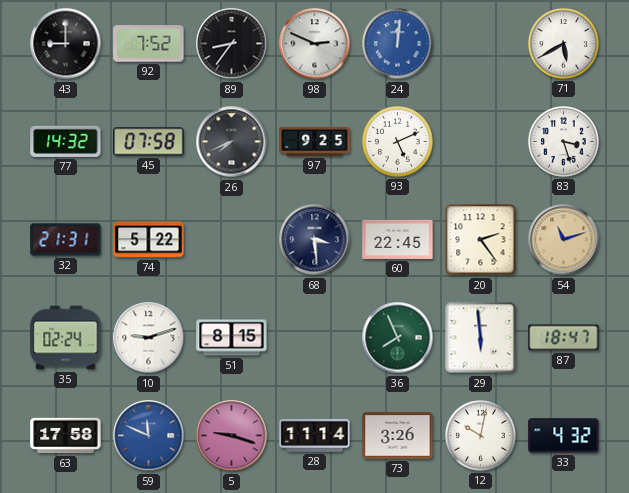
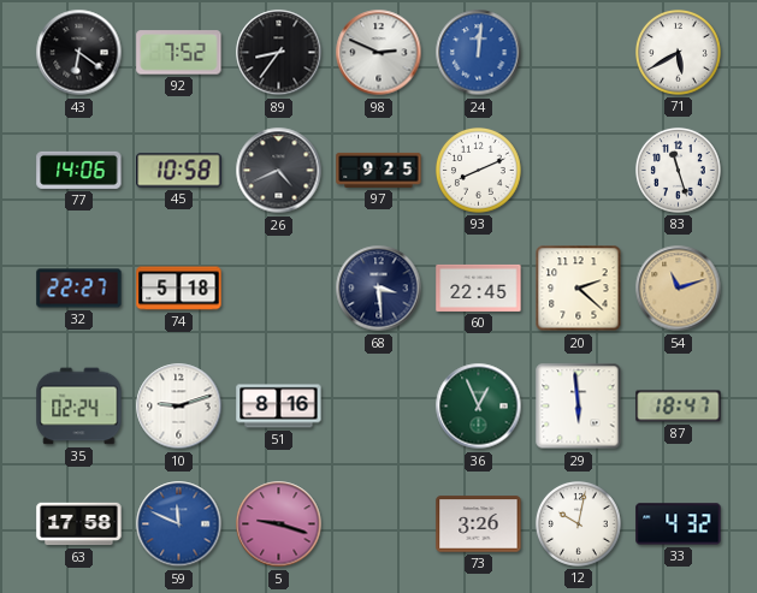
43: 9:00 -> 6:21
77: 14:32 -> 14:06
45: 07:58 -> 10:58
26: 7:41 -> 4:41
93: 5:11 -> 8:11
83: 3:27 -> 11:27
32: 21:31 -> 22:27
74: 5:22 -> 5:18
20: 2:24 -> 2:22
51: 8:15 -> 8:16
36: 7:56 -> 12:56
28: 11:14 -> none
